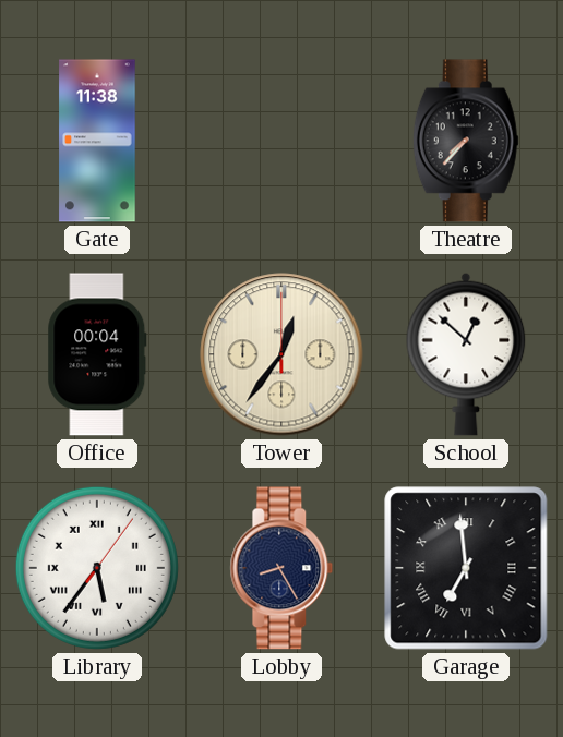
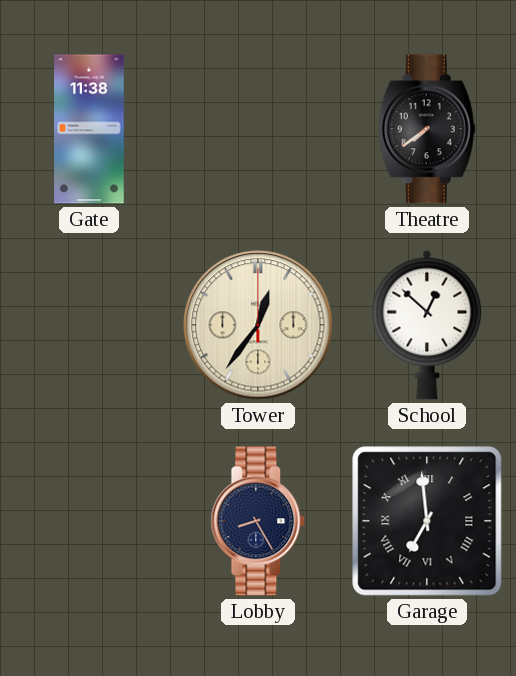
Theatre: 7:37 -> 7:39
Office: 00:04 -> none
Library: 5:36 -> none
